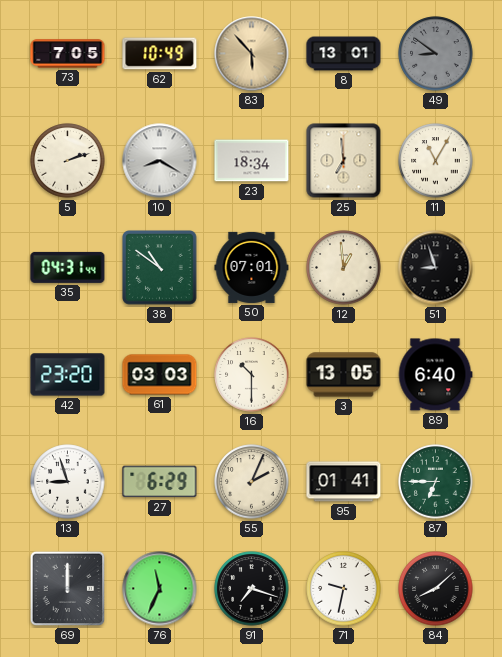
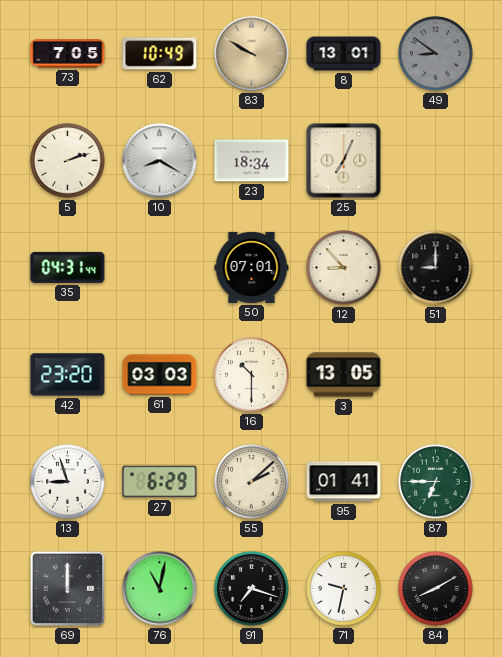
83: 5:53 -> 9:50
25: 6:59 -> 7:04
11: 11:05 -> none
38: 10:51 -> none
12: 12:59 -> 8:53
51: 8:57 -> 9:00
89: 6:40 -> none
55: 2:04 -> 2:08
76: 11:34 -> 11:02
84: 8:08 -> 8:10
